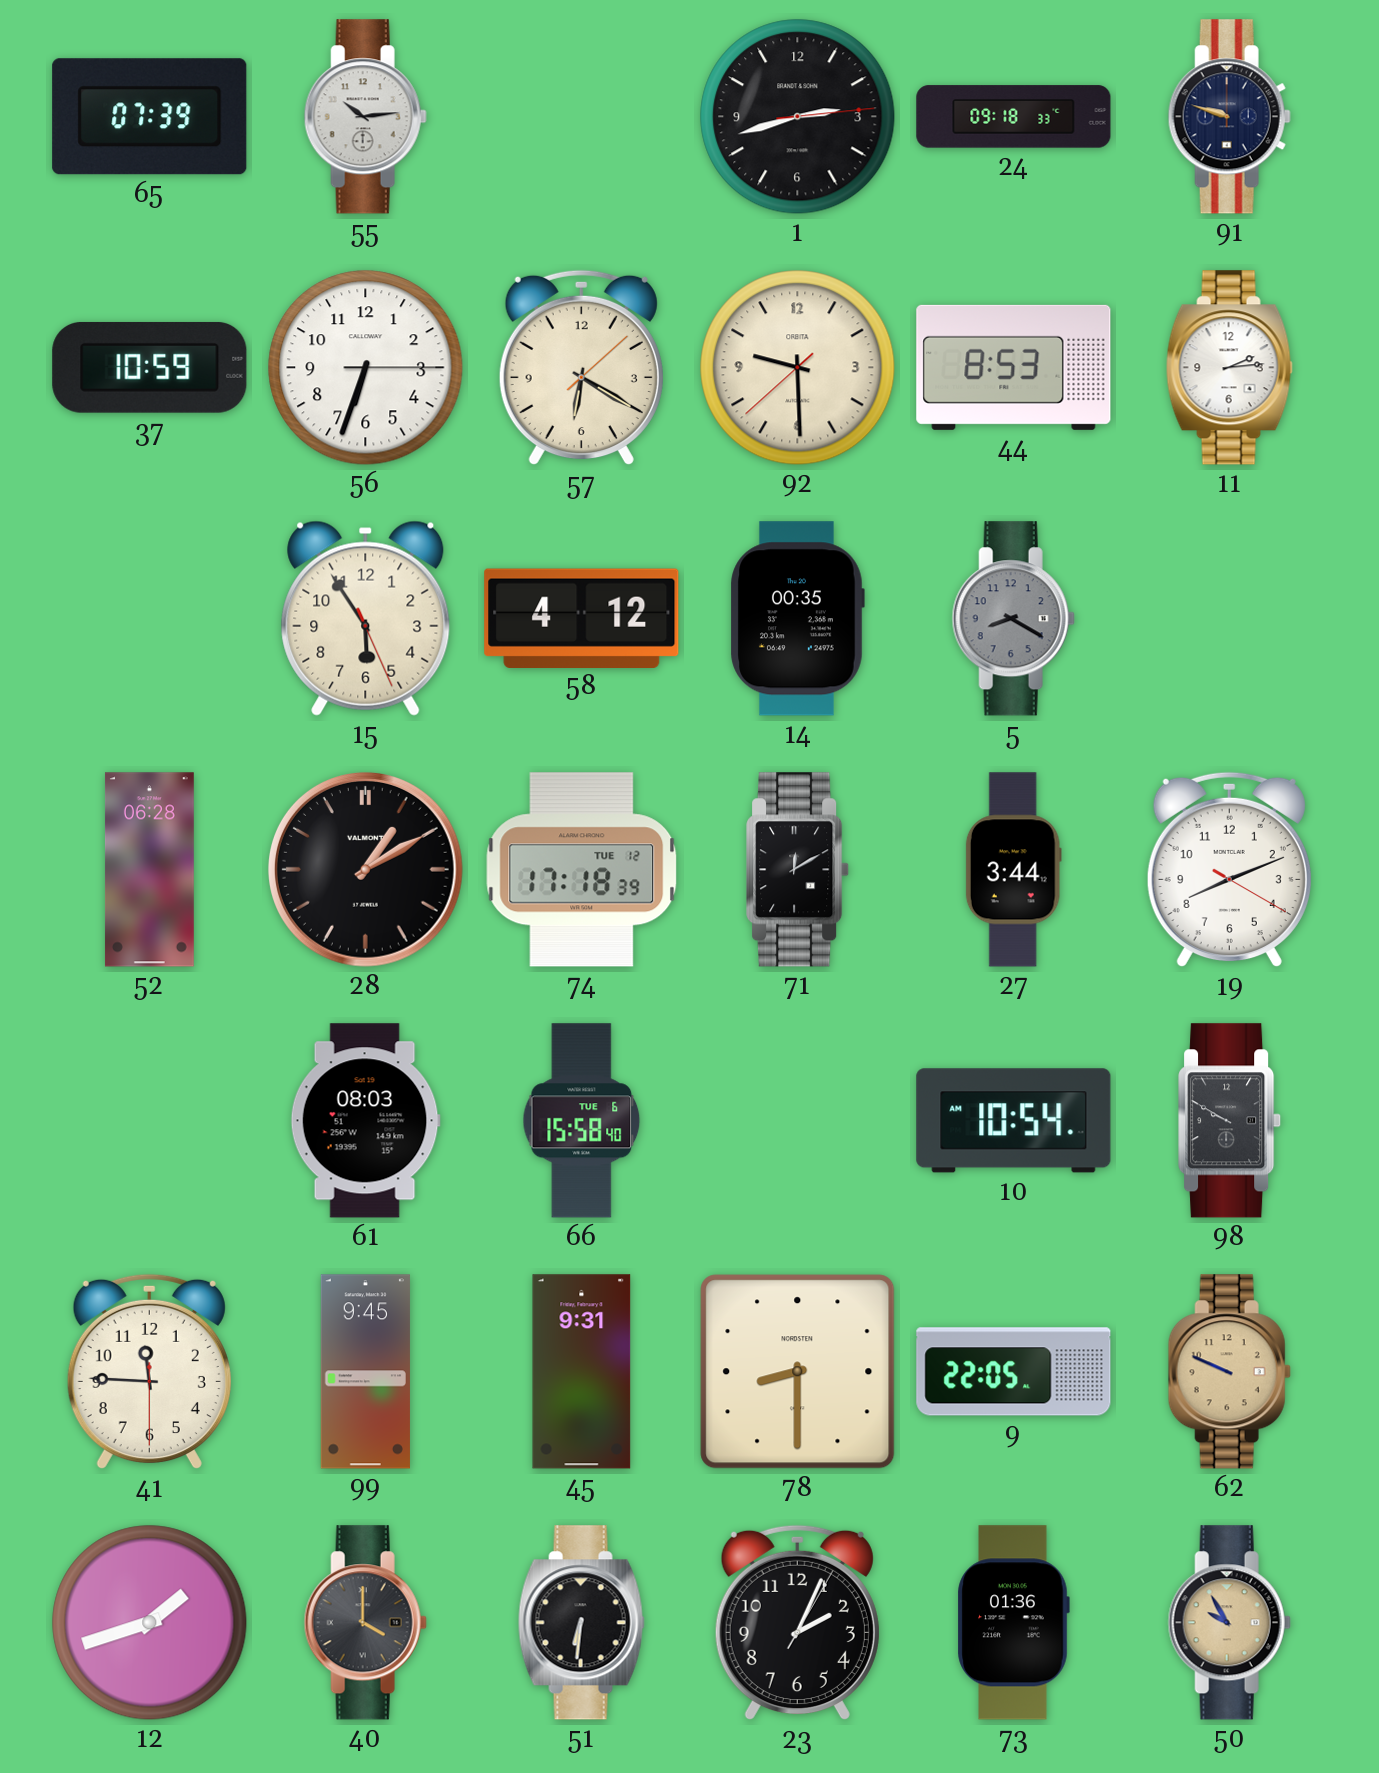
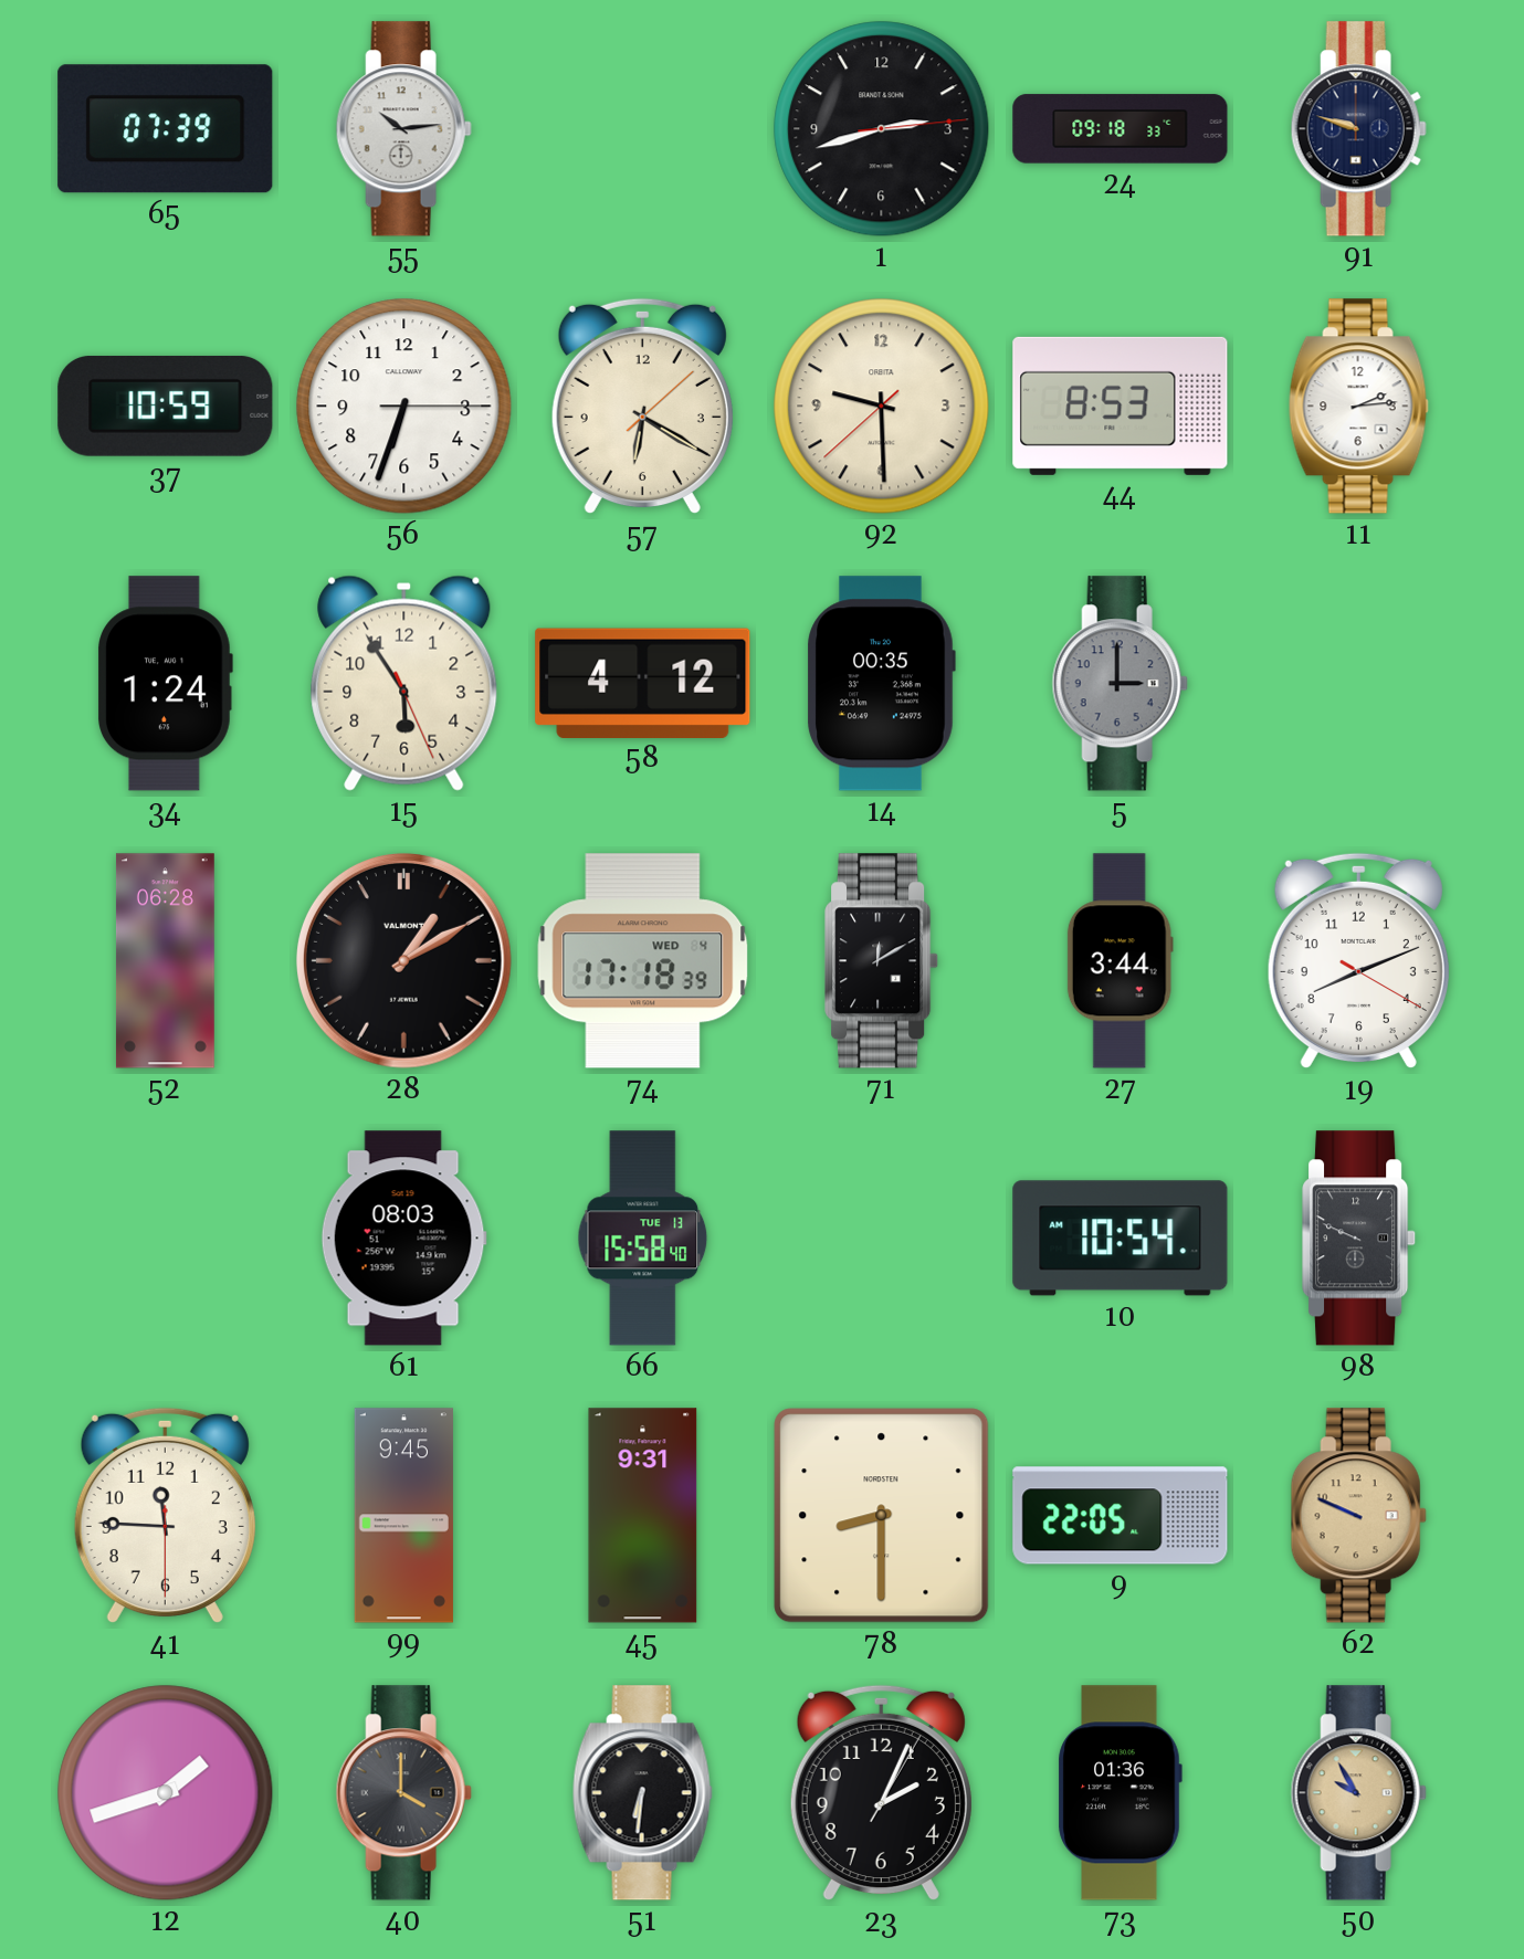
34: none -> 1:24
5: 8:20 -> 3:00
74 date: TUE 12 -> WED 4
66 date: TUE 6 -> TUE 13
98: 9:50 -> 9:49
